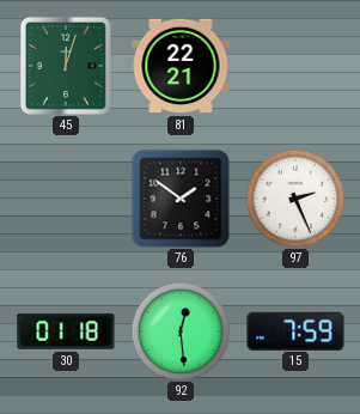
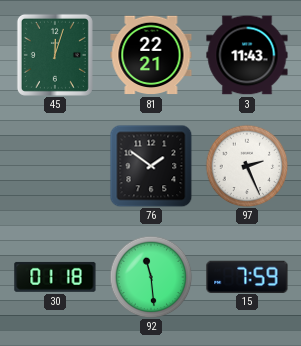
3: none -> 11:43
92: 12:29 -> 11:29
